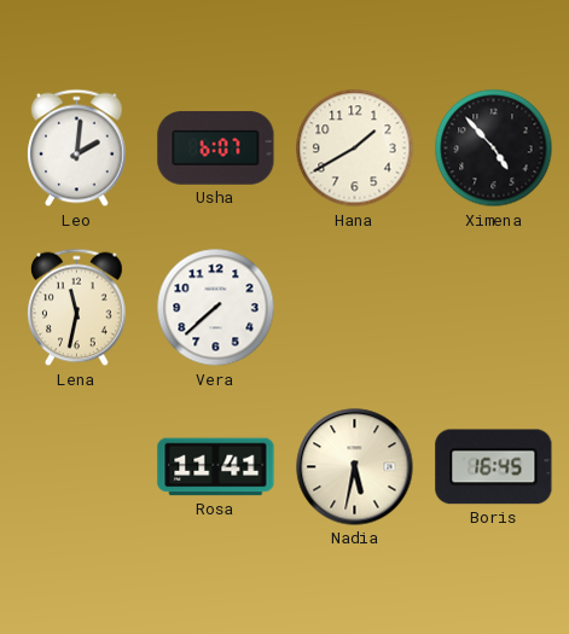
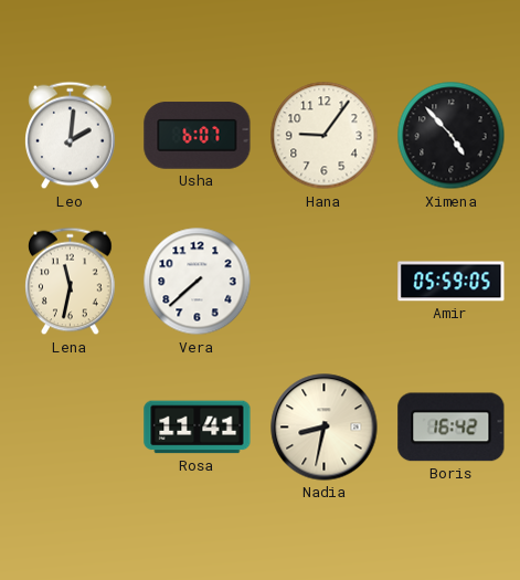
Hana: 1:40 -> 9:06
Amir: none -> 05:59
Nadia: 5:32 -> 8:32
Boris: 16:45 -> 16:42
